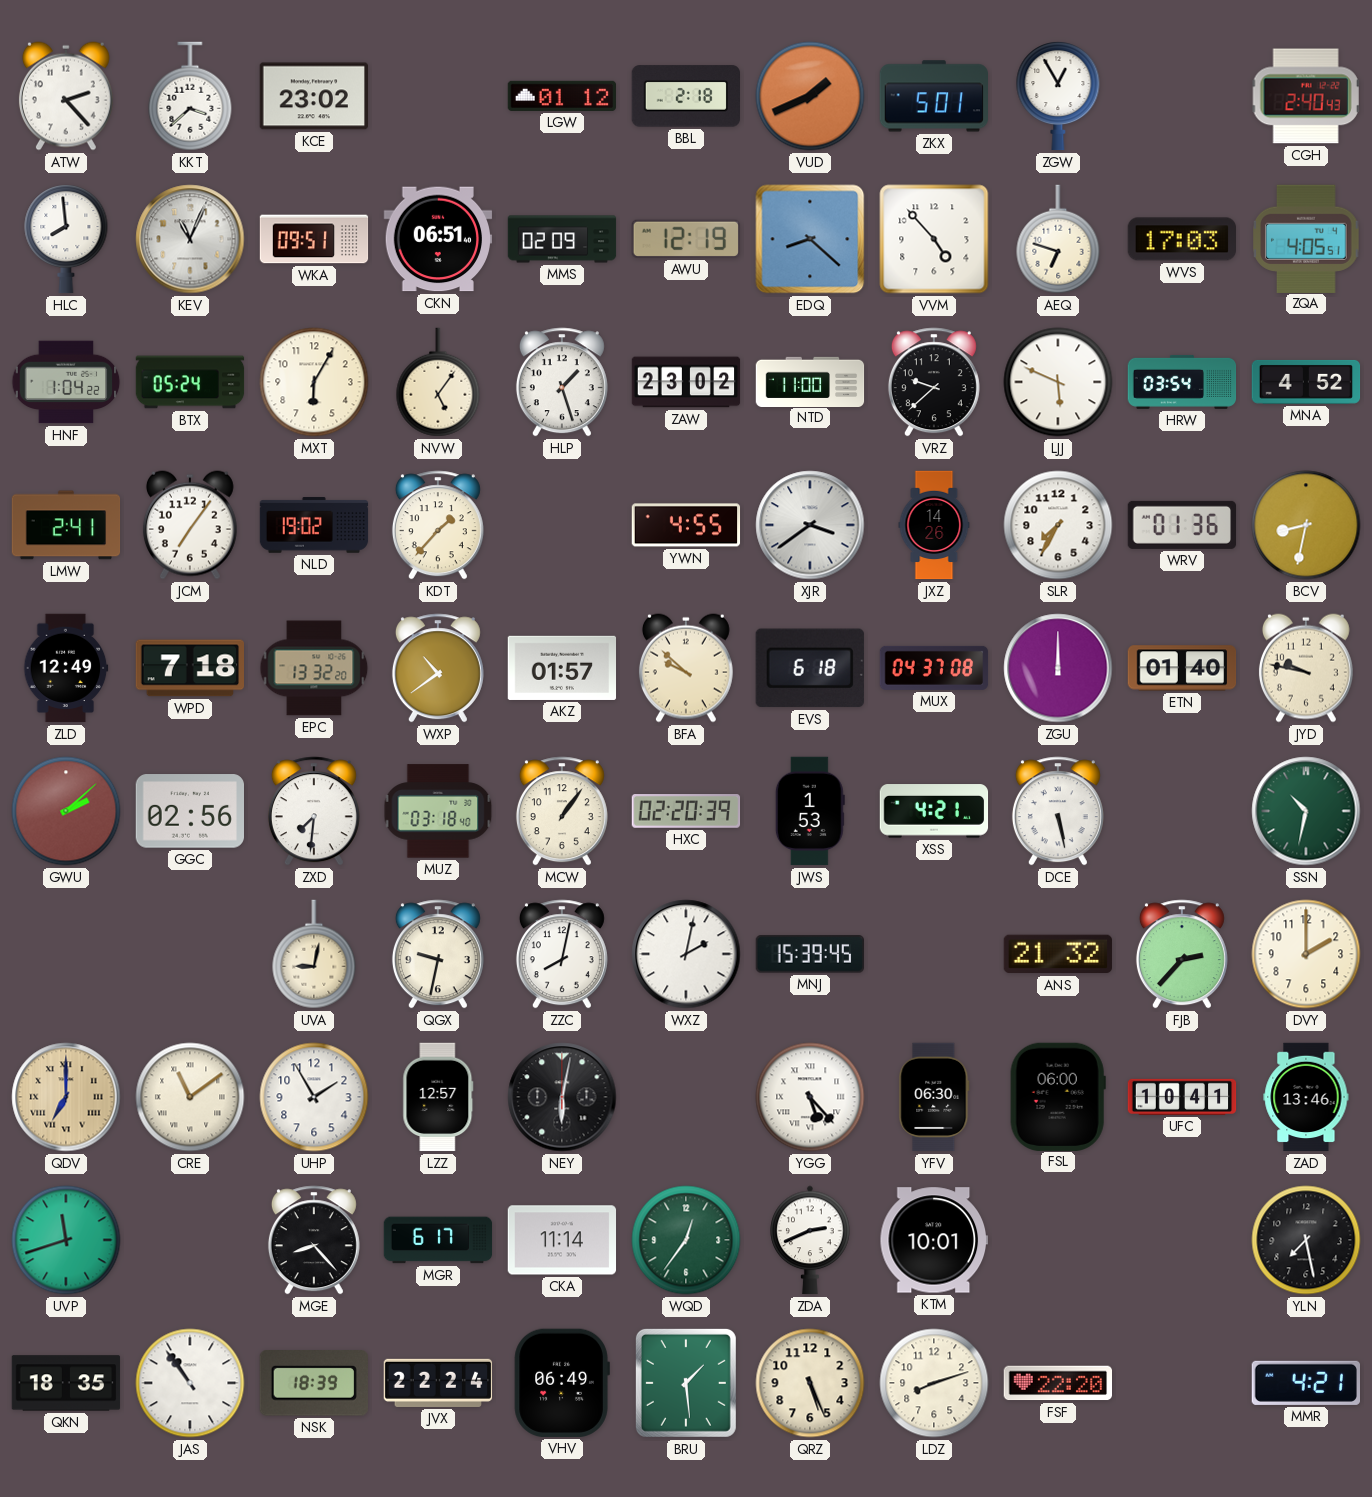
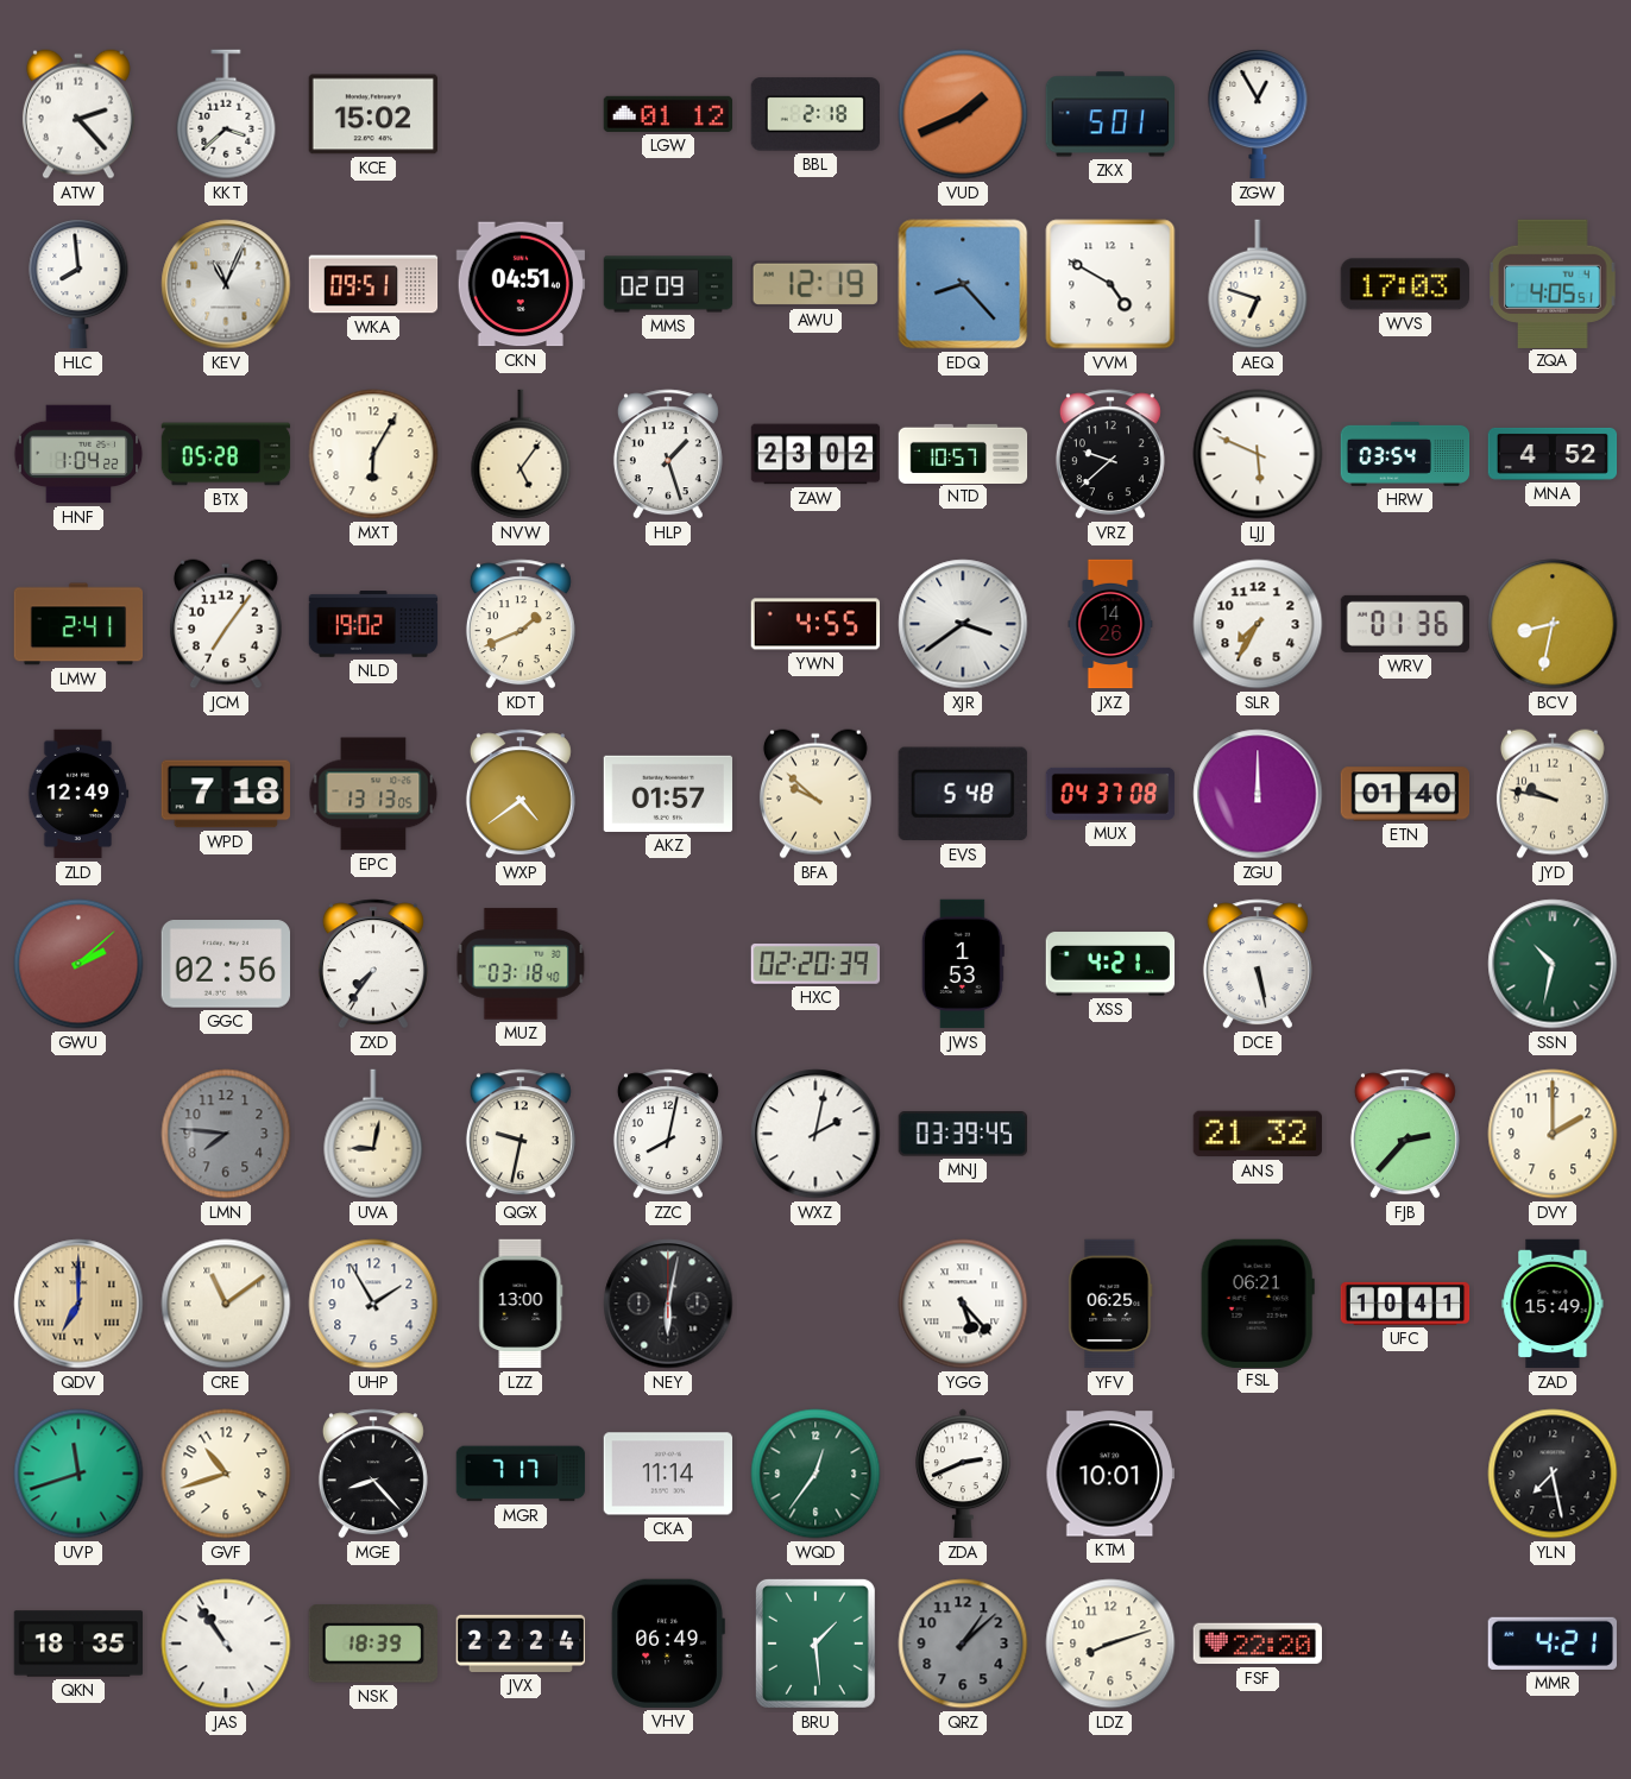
KCE: 23:02 -> 15:02
CGH: 2:40 -> none
CKN: 06:51 -> 04:51
EDQ: 8:22 -> 8:23
VVM: 4:53 -> 4:50
BTX: 05:24 -> 05:28
NTD: 11:00 -> 10:57
KDT: 1:37 -> 1:41
EPC: 13:32 -> 13:13
WXP: 10:39 -> 4:39
EVS: 6:18 -> 5:48
ZXD: 7:31 -> 7:36
MCW: 1:06 -> none
LMN: none -> 7:46
MNJ: 15:39 -> 03:39
LZZ: 12:57 -> 13:00
YFV: 06:30 -> 06:25
FSL: 06:00 -> 06:21
ZAD: 13:46 -> 15:49
GVF: none -> 10:42
MGR: 6:17 -> 7:17
QRZ: 5:26 -> 1:08
QRZ dial: cream -> grey
